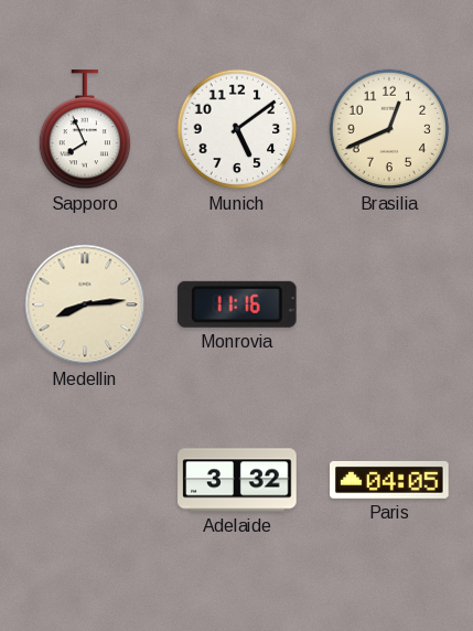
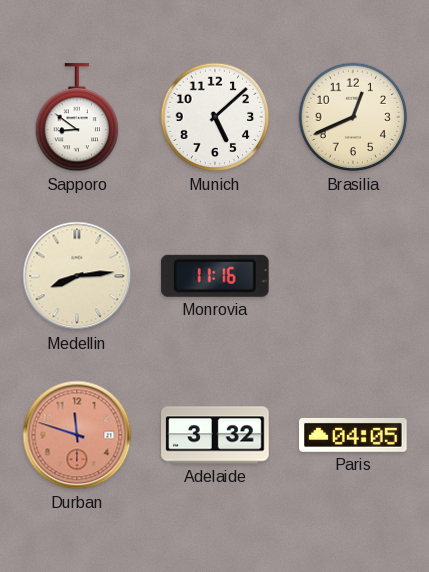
Sapporo: 7:56 -> 8:51
Munich: 5:09 -> 5:08
Durban: none -> 11:48
